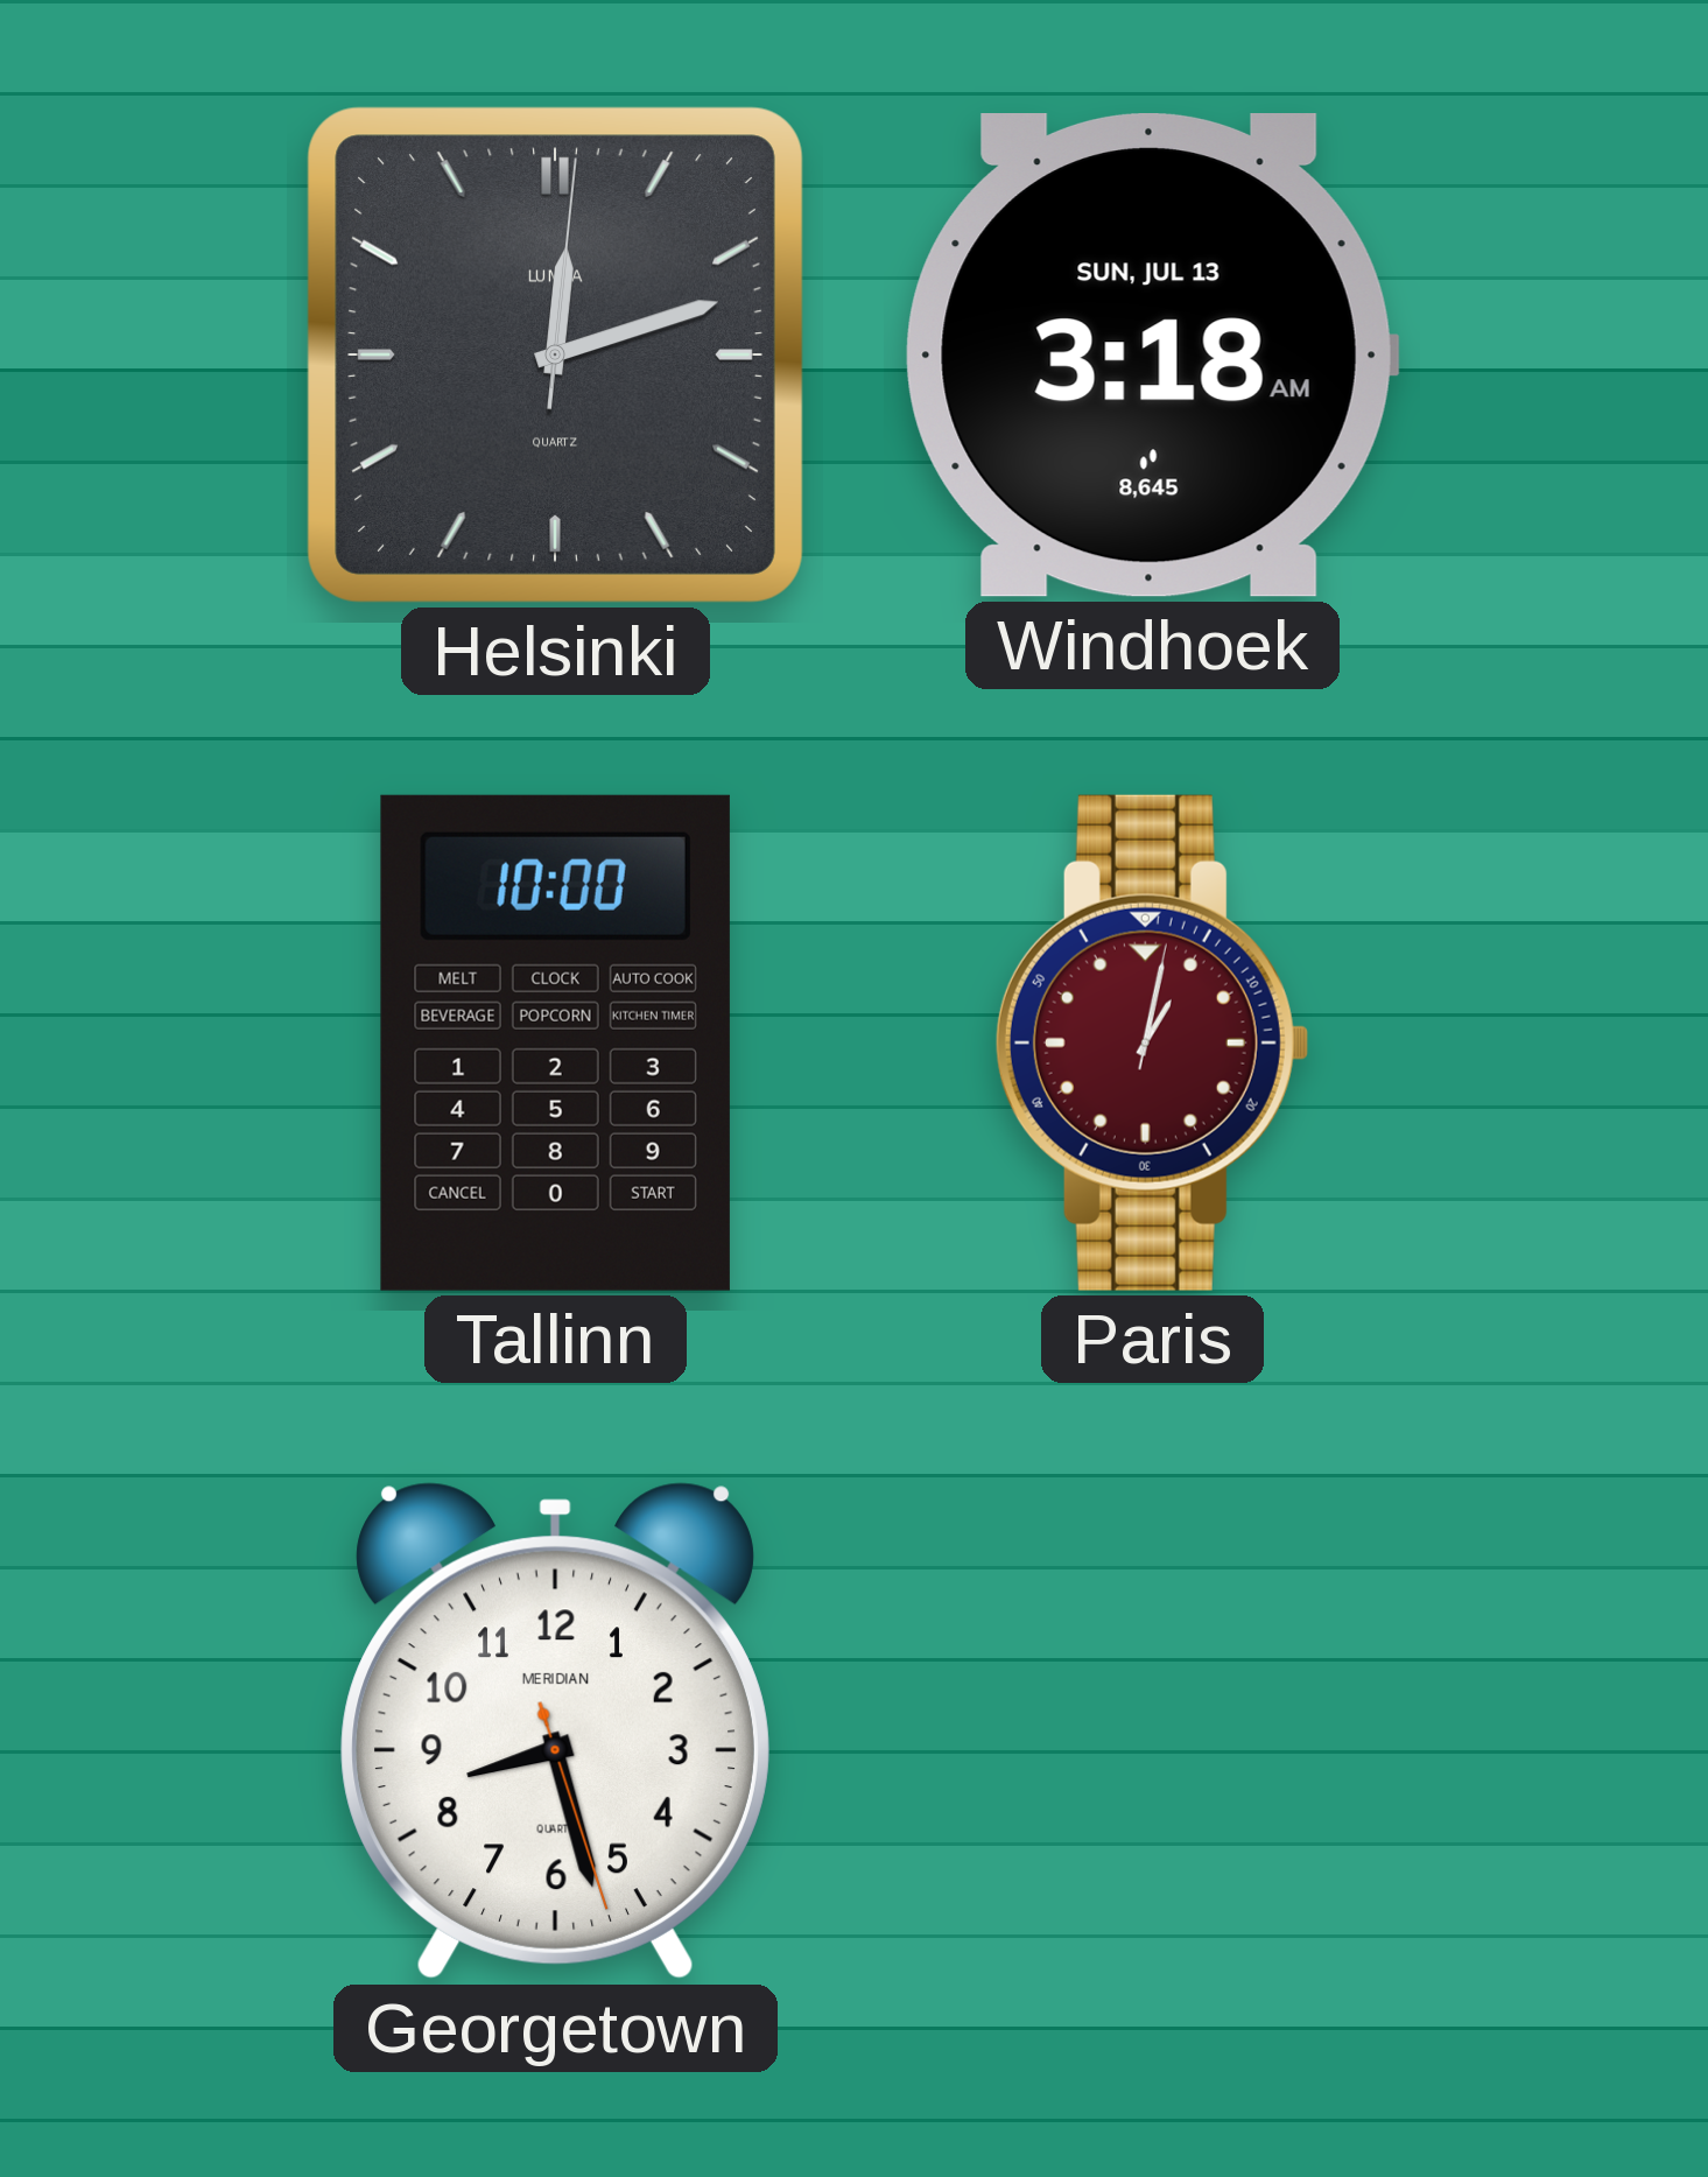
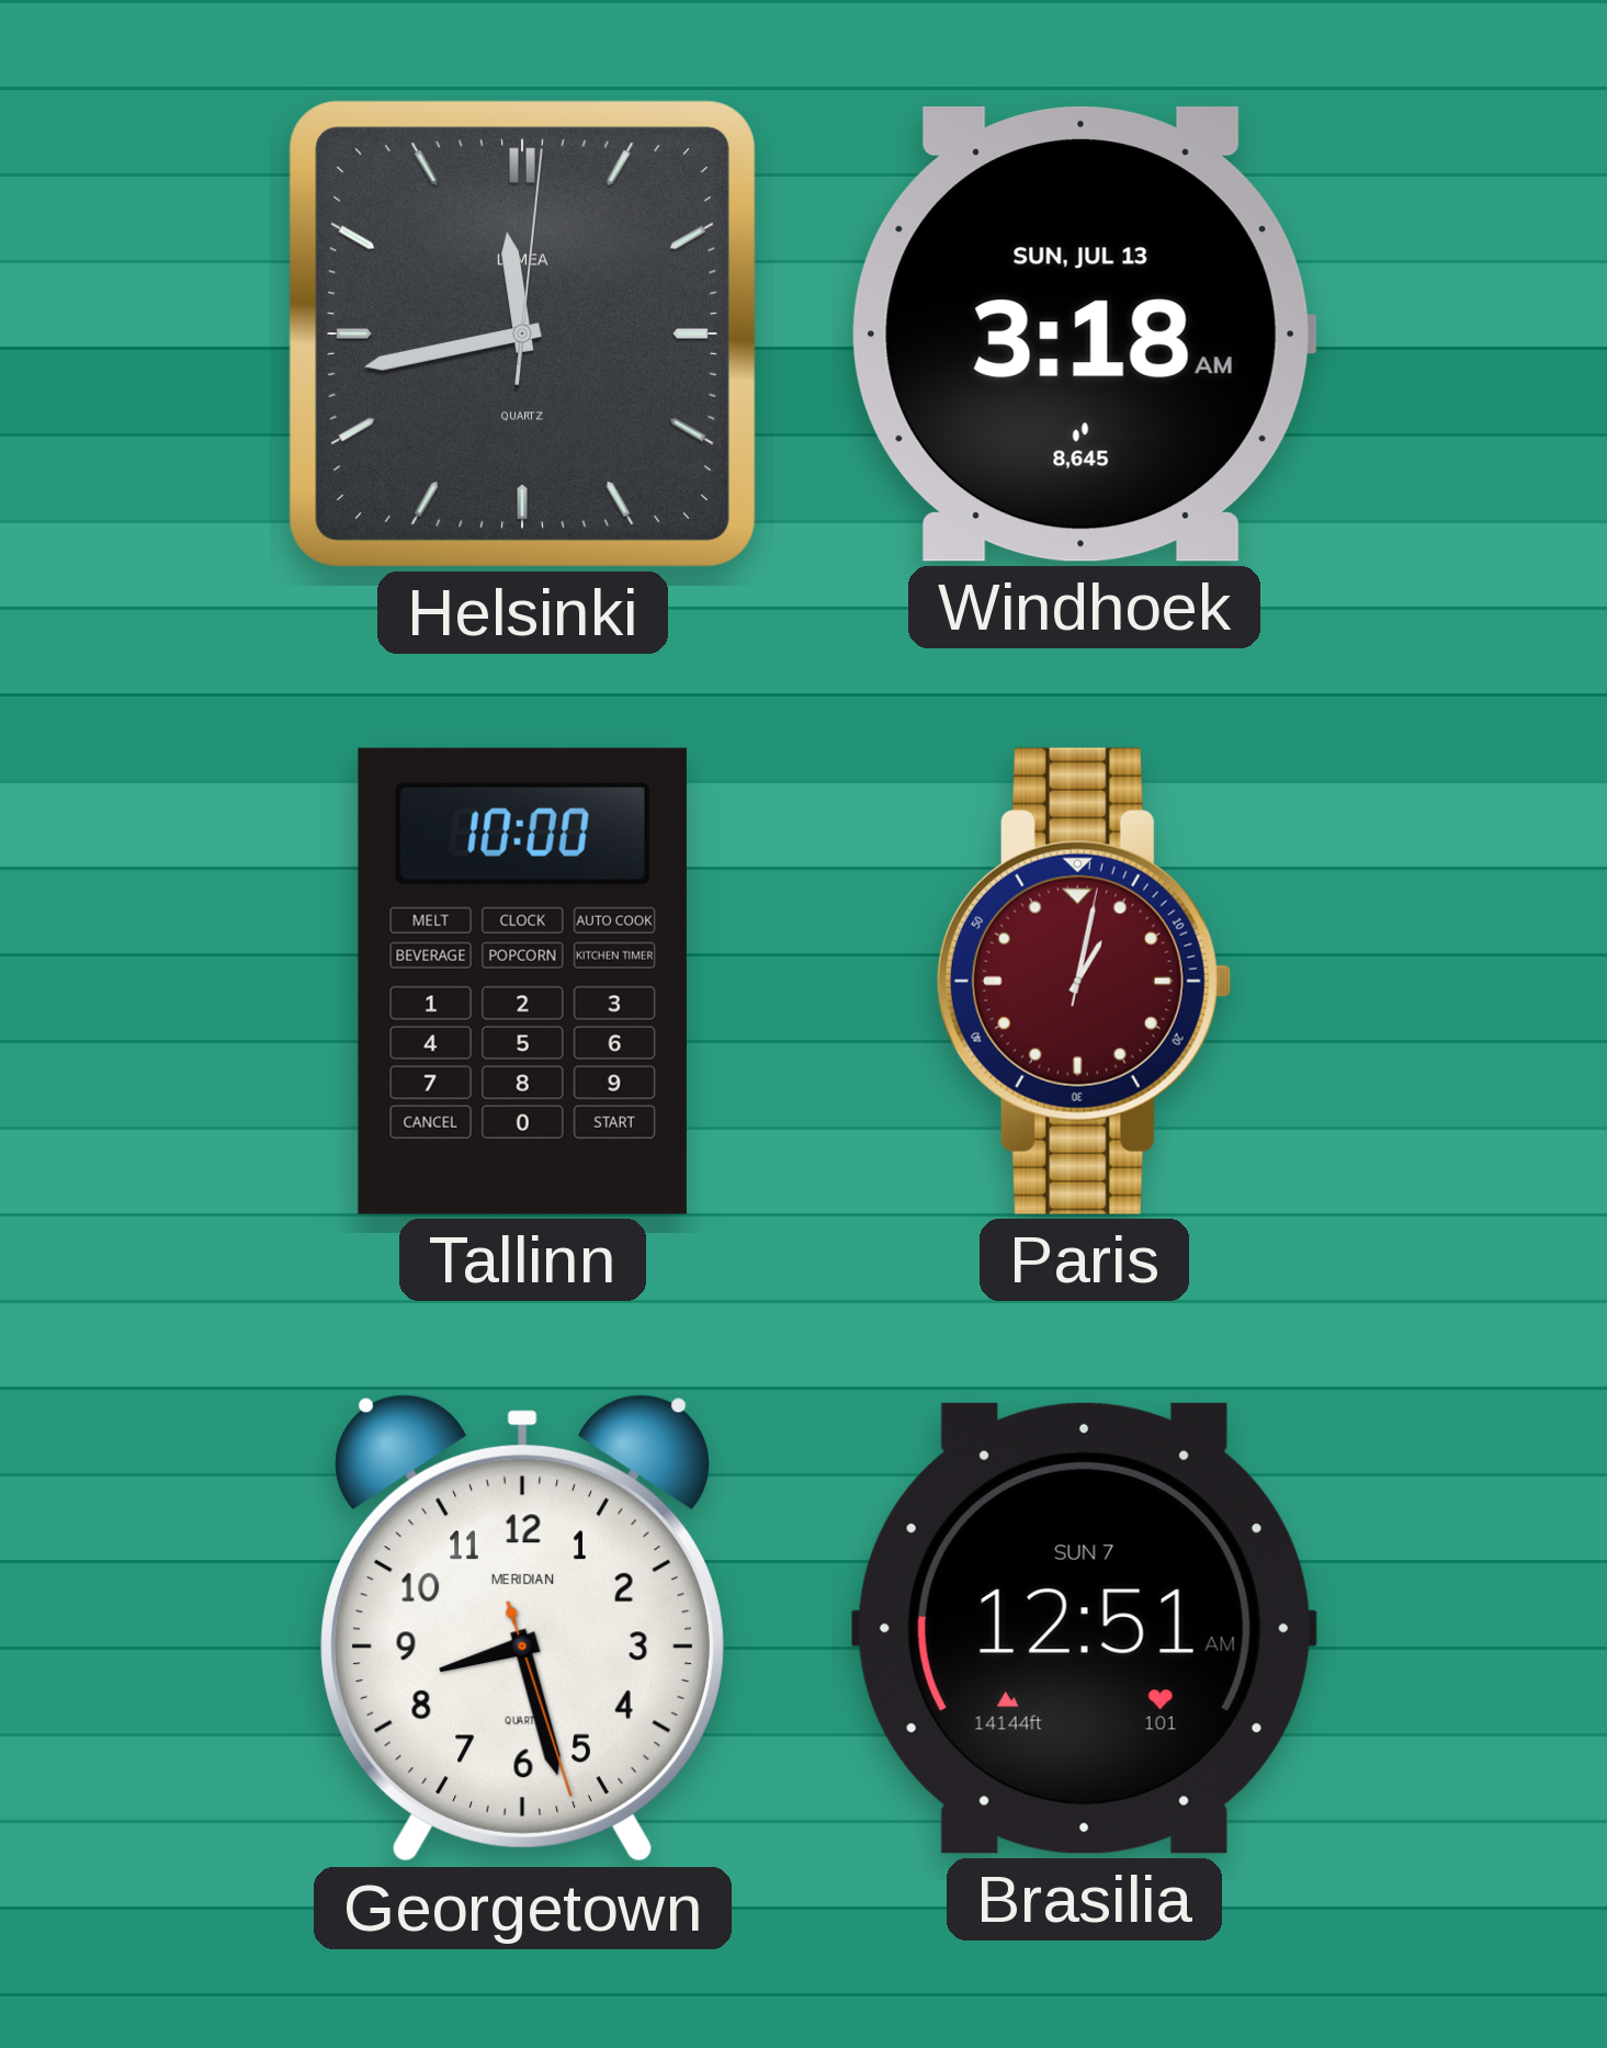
Helsinki: 12:12 -> 11:43
Brasilia: none -> 12:51
